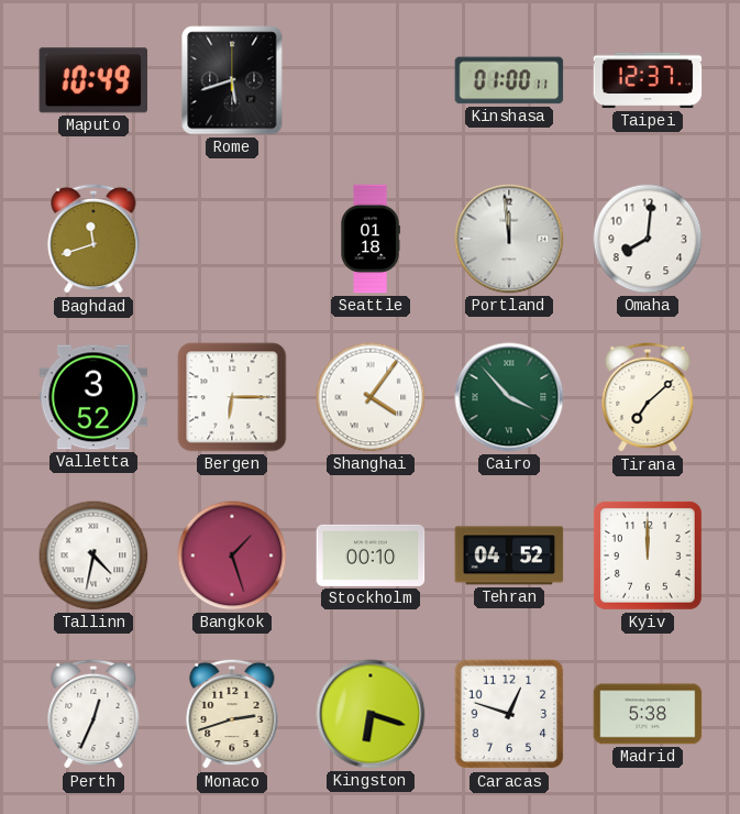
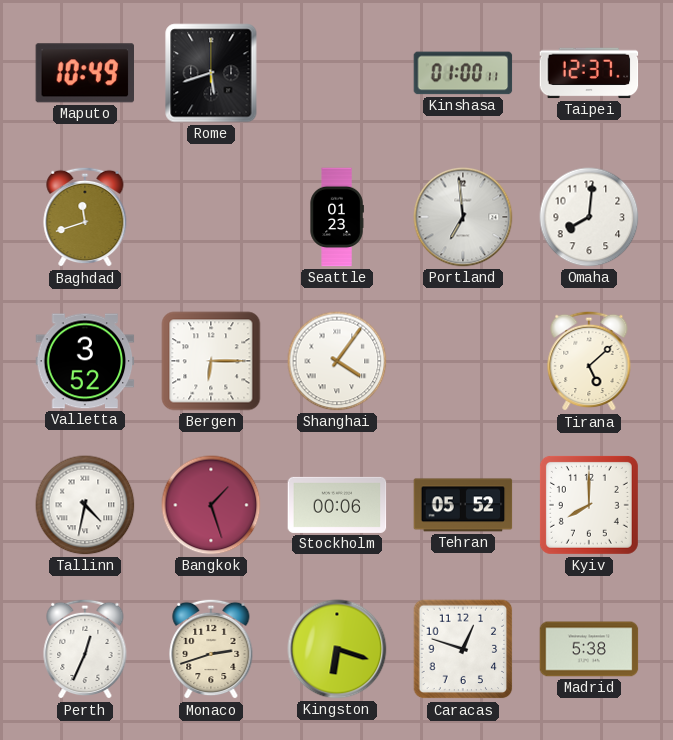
Seattle: 01:18 -> 01:23
Portland: 11:59 -> 6:59
Cairo: 3:53 -> none
Tirana: 7:08 -> 5:08
Stockholm: 00:10 -> 00:06
Tehran: 04:52 -> 05:52
Kyiv: 12:00 -> 8:00
